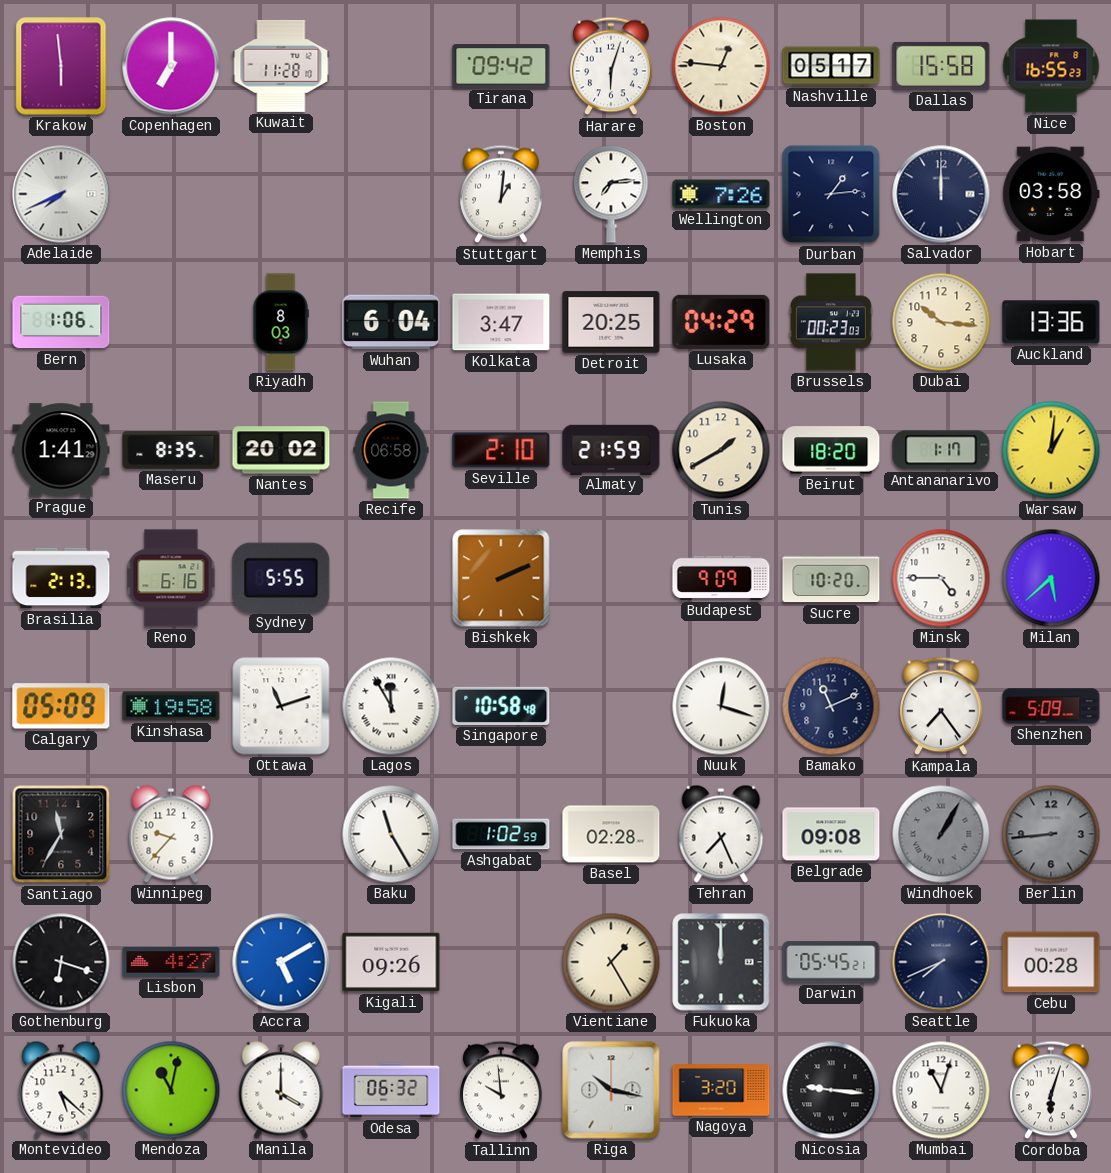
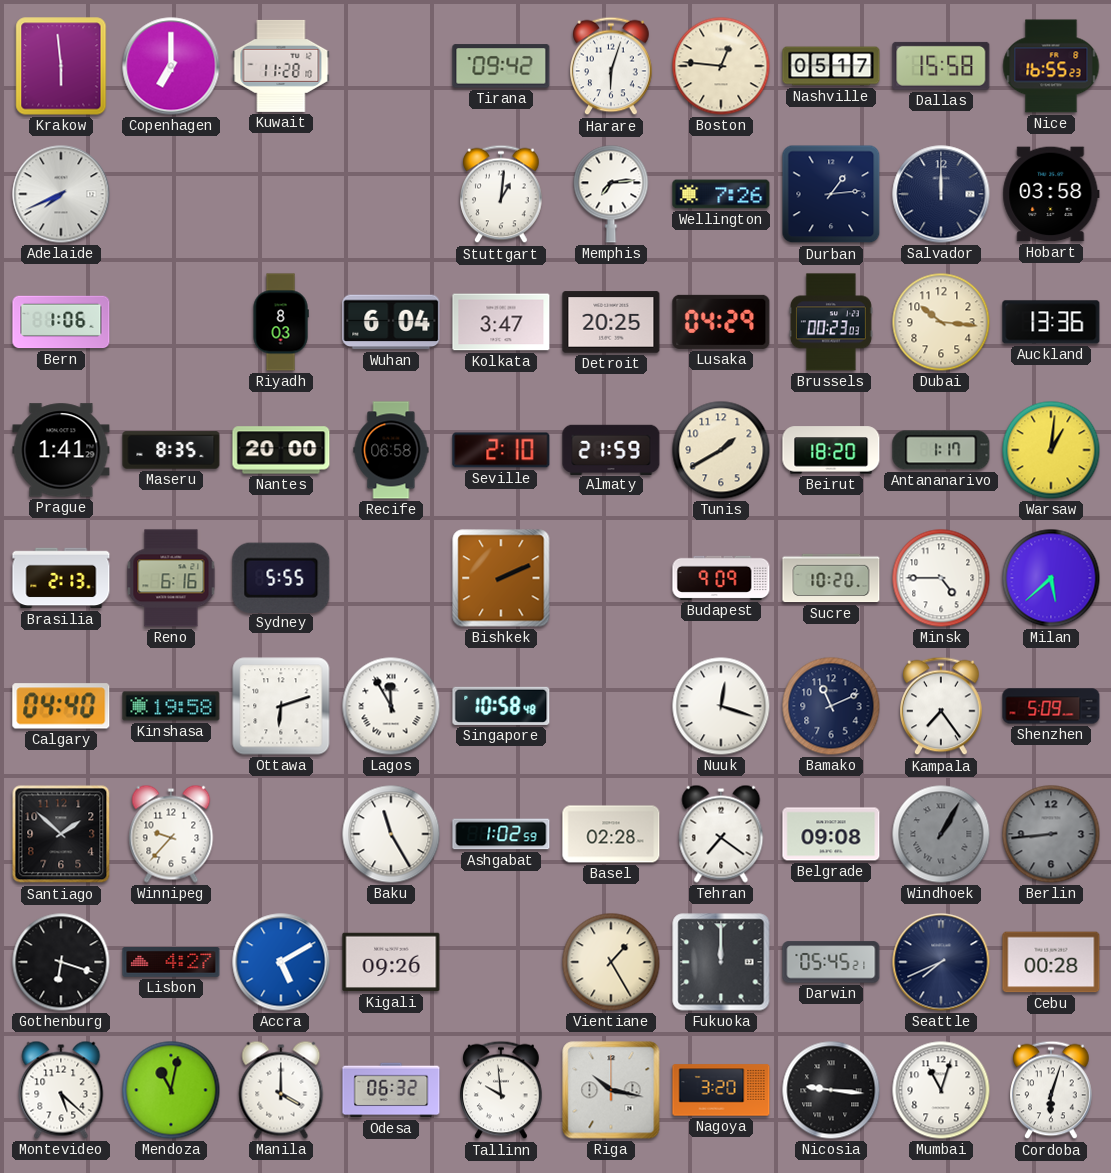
Nantes: 20:02 -> 20:00
Calgary: 05:09 -> 04:40
Ottawa: 11:12 -> 6:12
Santiago: 11:35 -> 1:52
Tehran: 7:26 -> 7:21
